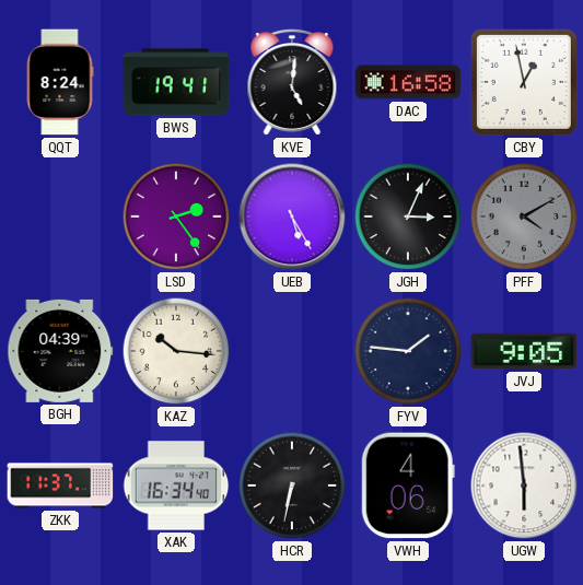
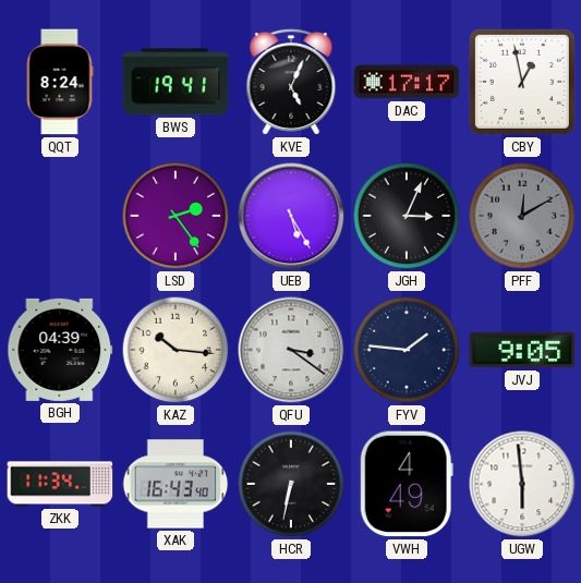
KVE: 5:01 -> 5:04
DAC: 16:58 -> 17:17
PFF: 4:10 -> 12:10
QFU: none -> 3:21
ZKK: 11:37 -> 11:34
XAK: 16:34 -> 16:43
VWH: 4:06 -> 4:49
